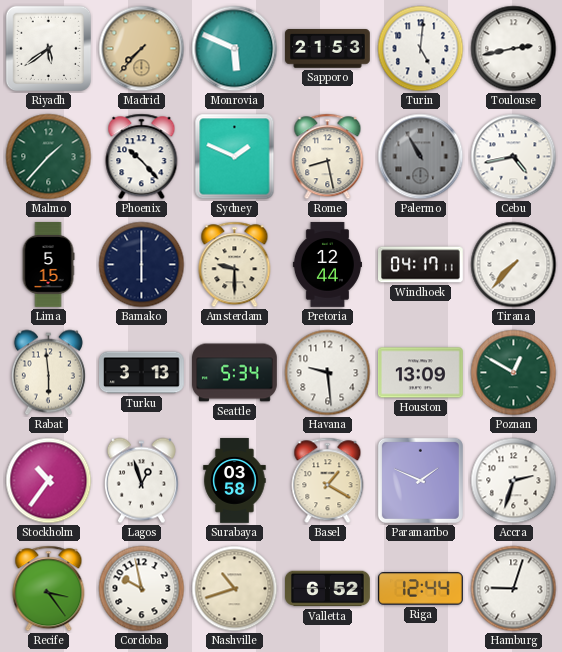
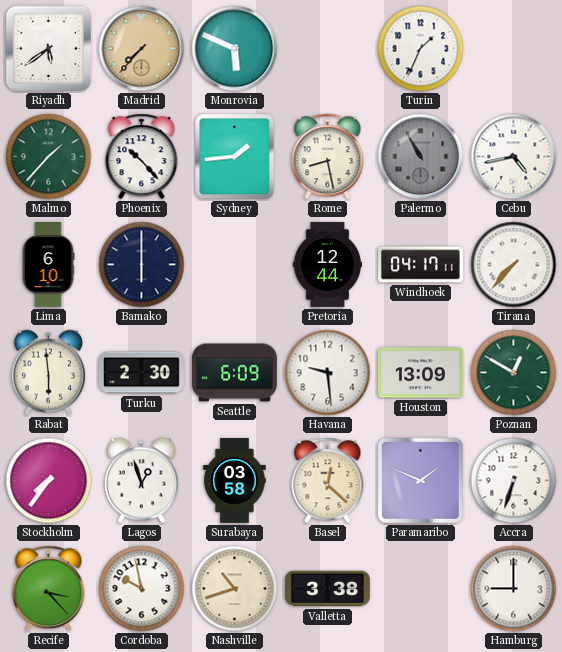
Sapporo: 21:53 -> none
Turin: 5:01 -> 1:34
Toulouse: 2:43 -> none
Sydney: 1:49 -> 1:44
Lima: 5:15 -> 6:10
Amsterdam: 9:30 -> none
Turku: 3:13 -> 2:30
Seattle: 5:34 -> 6:09
Stockholm: 10:36 -> 7:36
Basel: 1:20 -> 12:22
Accra: 2:33 -> 6:33
Recife: 3:24 -> 3:23
Valletta: 6:52 -> 3:38
Riga: 12:44 -> none
Hamburg: 9:03 -> 9:00
